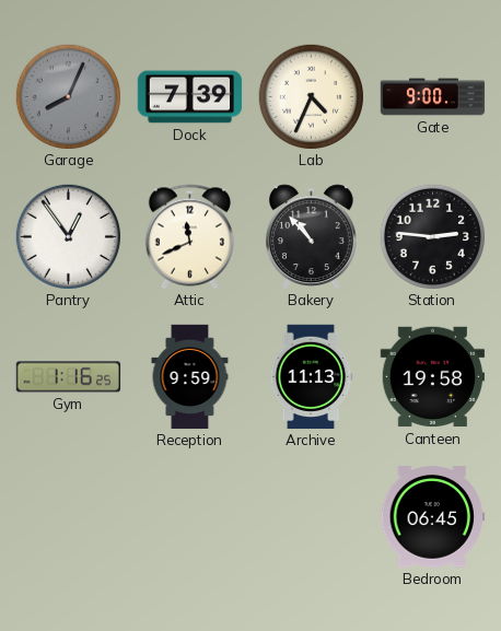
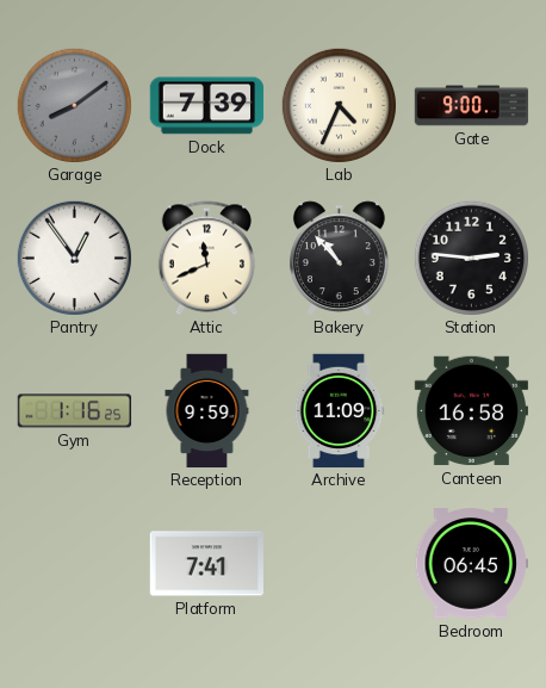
Garage: 8:04 -> 8:09
Archive: 11:13 -> 11:09
Canteen: 19:58 -> 16:58
Platform: none -> 7:41
